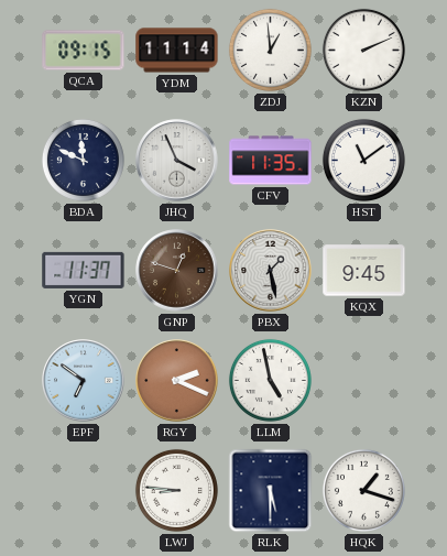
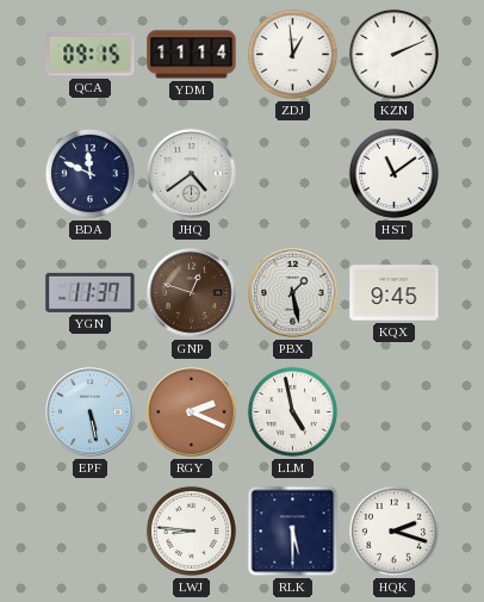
JHQ: 3:56 -> 4:39
CFV: 11:35 -> none
EPF: 6:51 -> 5:28
HQK: 1:18 -> 2:18
